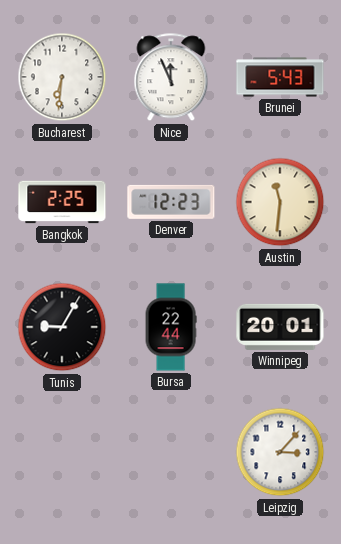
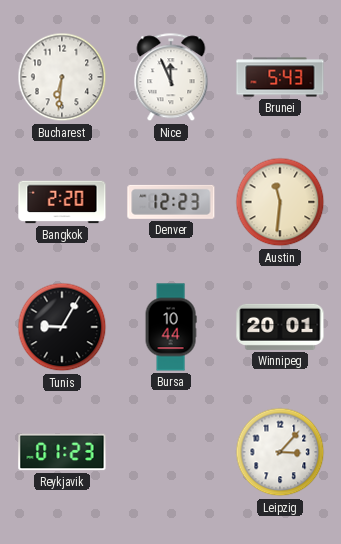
Bangkok: 2:25 -> 2:20
Bursa: 22:44 -> 10:44
Reykjavik: none -> 01:23
